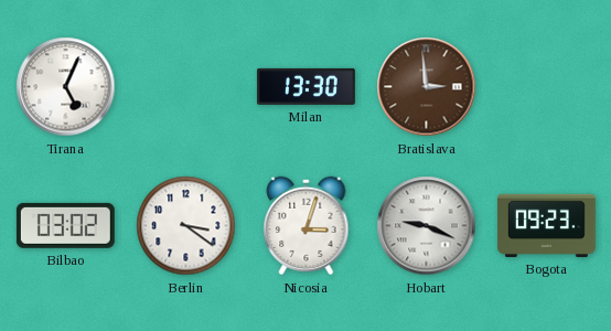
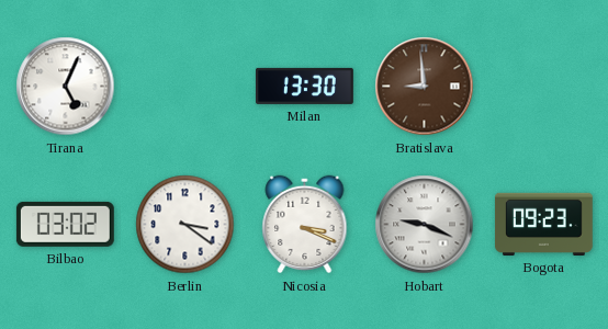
Bratislava: 2:59 -> 8:59
Nicosia: 3:03 -> 3:19
